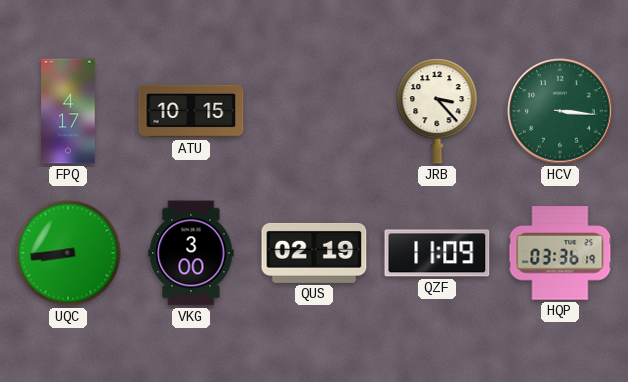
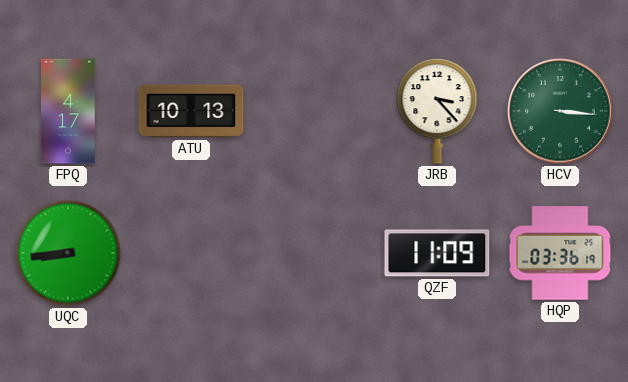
ATU: 10:15 -> 10:13
VKG: 3:00 -> none
QUS: 02:19 -> none
